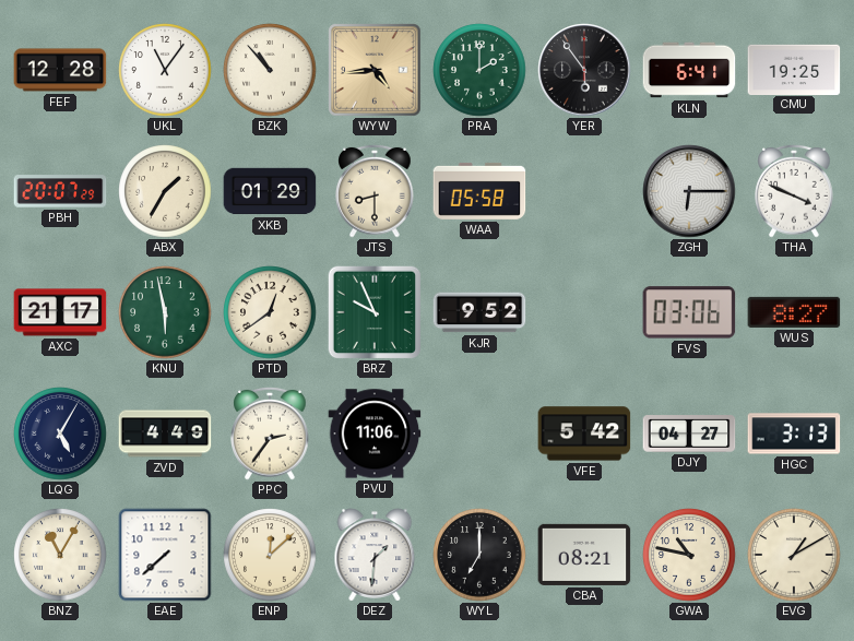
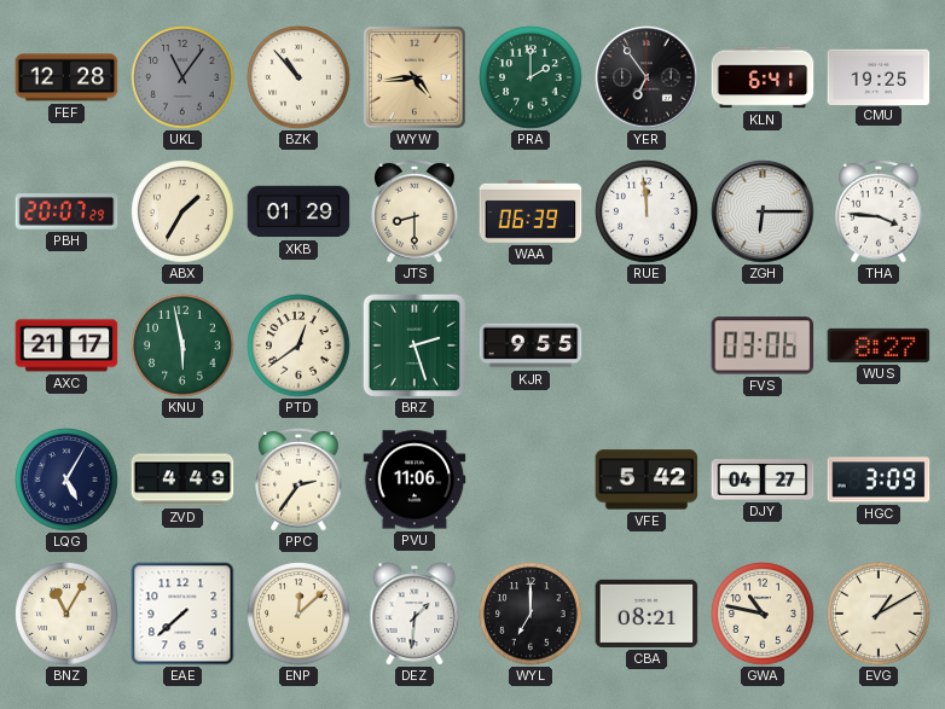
UKL dial: white -> grey
YER: 5:54 -> 6:54
WAA: 05:58 -> 06:39
RUE: none -> 11:59
THA: 3:49 -> 3:46
BRZ: 9:56 -> 2:27
KJR: 9:52 -> 9:55
HGC: 3:13 -> 3:09
